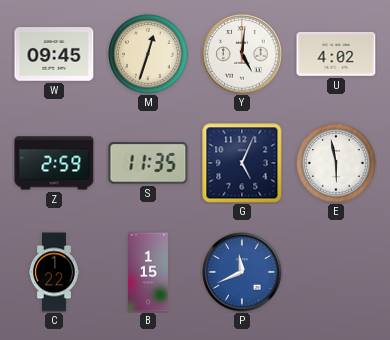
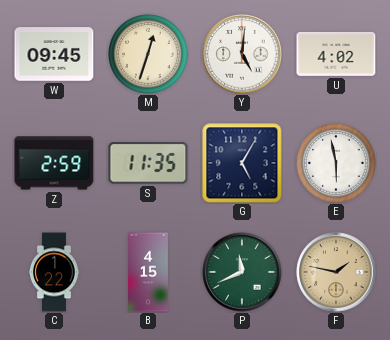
G: 5:04 -> 5:05
B: 1:15 -> 4:15
P dial: blue -> green
F: none -> 1:47
